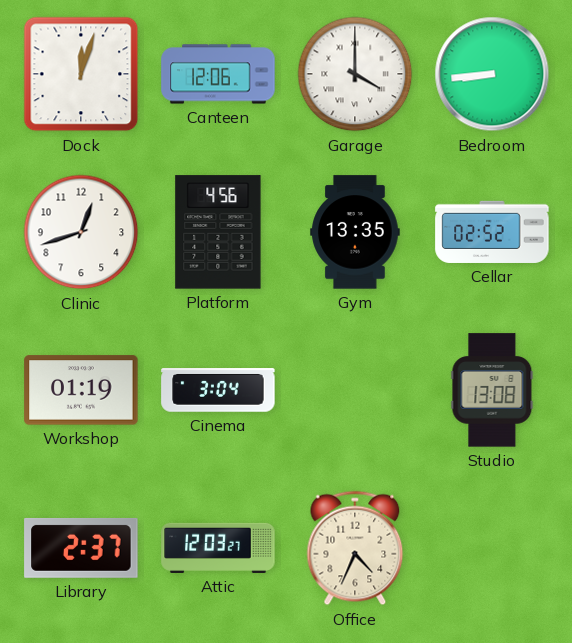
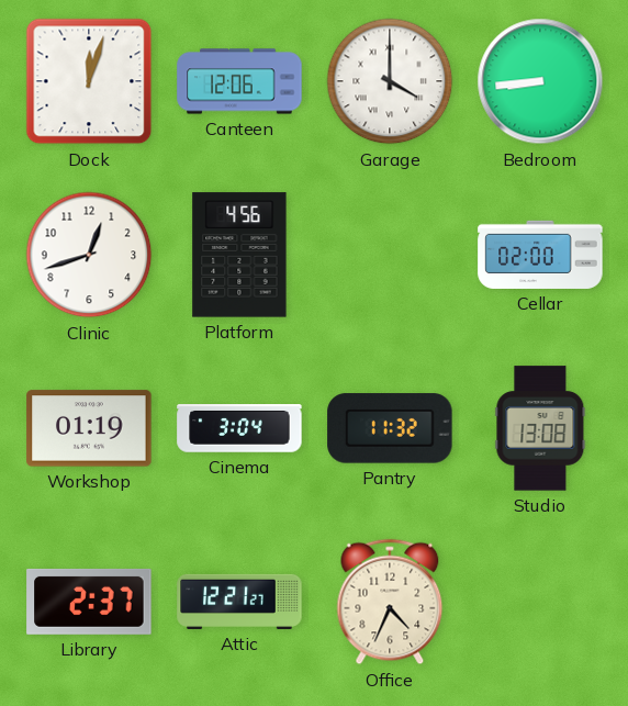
Gym: 13:35 -> none
Cellar: 02:52 -> 02:00
Pantry: none -> 11:32
Attic: 12:03 -> 12:21
